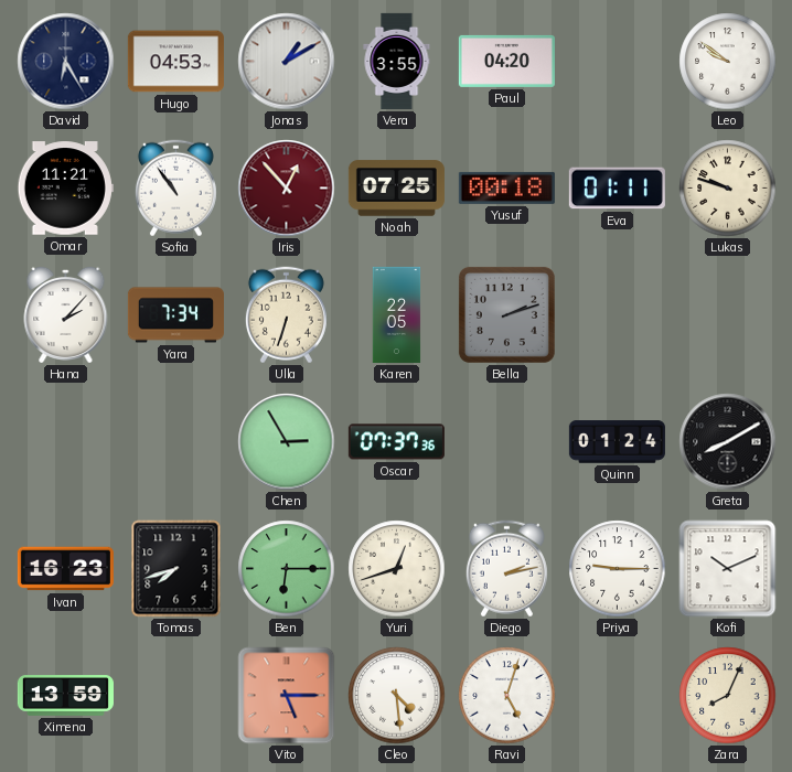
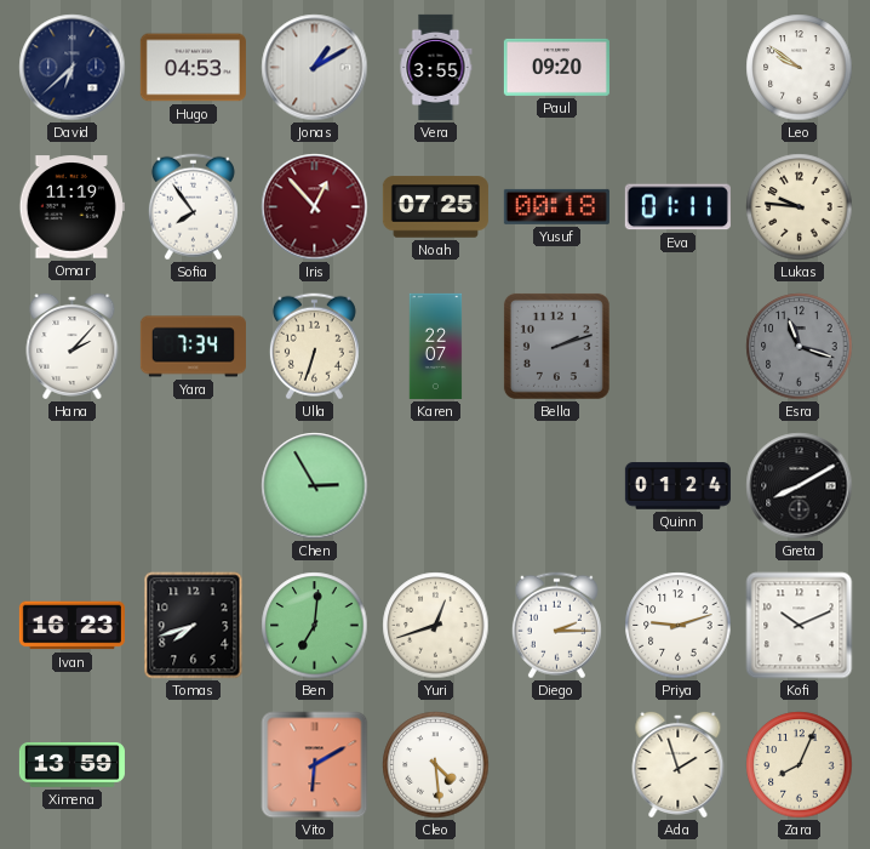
David: 6:25 -> 6:38
Paul: 04:20 -> 09:20
Omar: 11:21 -> 11:19
Sofia: 10:54 -> 7:54
Lukas: 9:48 -> 9:46
Karen: 22:05 -> 22:07
Esra: none -> 11:18
Oscar: 07:37 -> none
Ben: 6:15 -> 7:01
Diego: 2:13 -> 2:15
Priya: 9:15 -> 9:12
Vito: 5:15 -> 6:10
Ravi: 5:03 -> none
Ada: none -> 1:57
